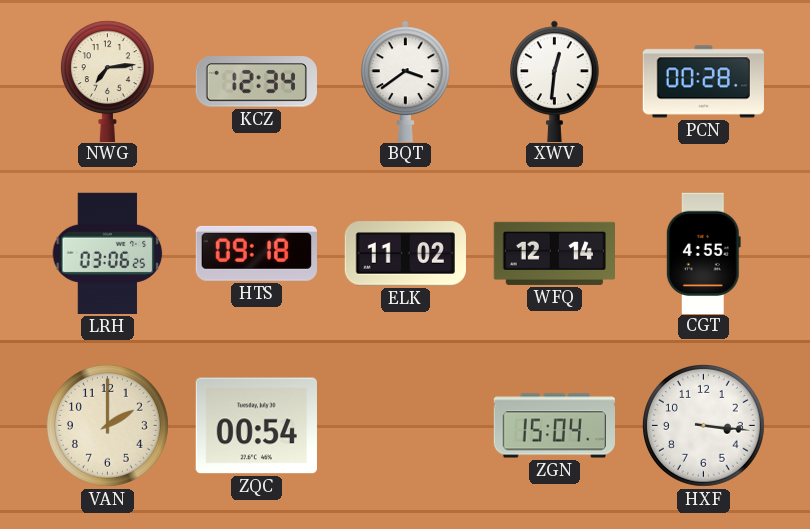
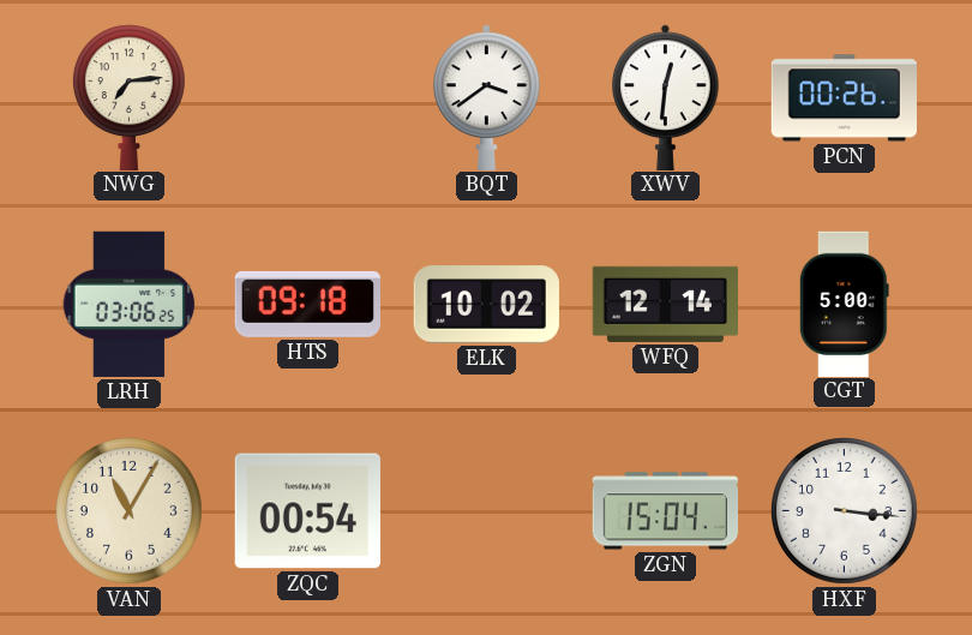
KCZ: 12:34 -> none
PCN: 00:28 -> 00:26
ELK: 11:02 -> 10:02
CGT: 4:55 -> 5:00
VAN: 2:00 -> 11:05
